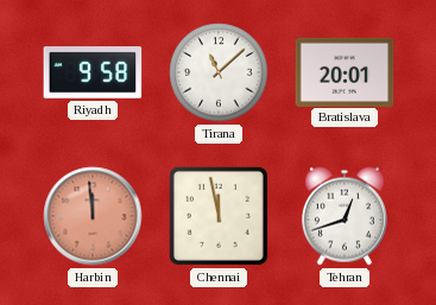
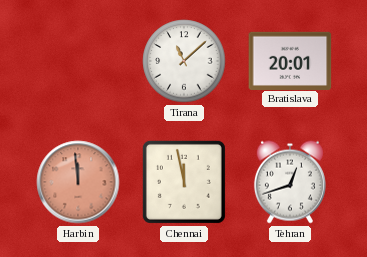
Riyadh: 9:58 -> none
